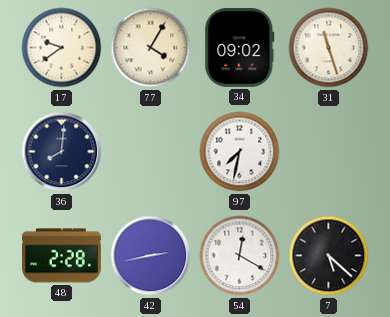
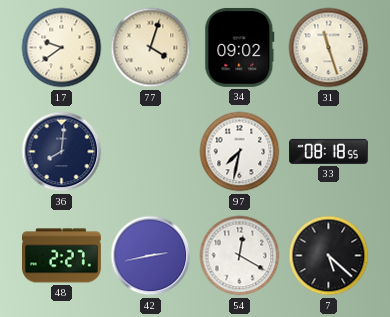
77: 4:05 -> 4:03
33: none -> 08:18
48: 2:28 -> 2:27
